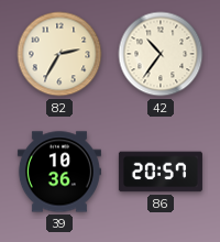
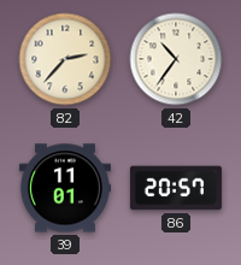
82: 2:35 -> 2:37
39: 10:36 -> 11:01
